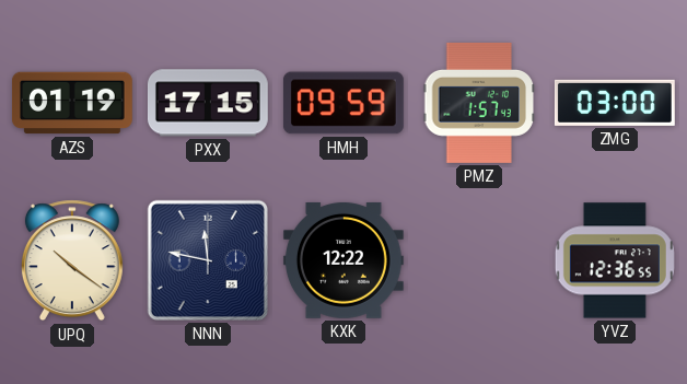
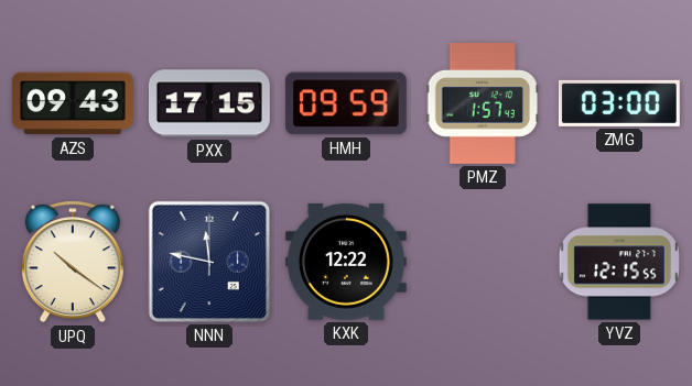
AZS: 01:19 -> 09:43
YVZ: 12:36 -> 12:15
